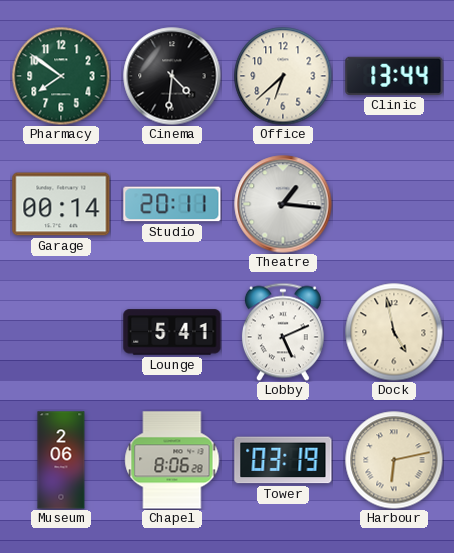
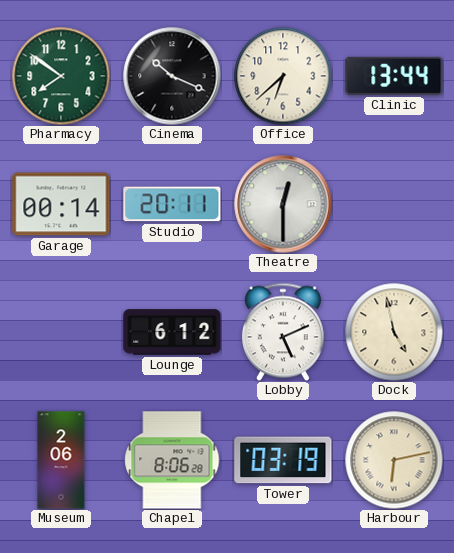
Cinema: 4:31 -> 10:19
Theatre: 1:16 -> 12:30
Lounge: 5:41 -> 6:12
